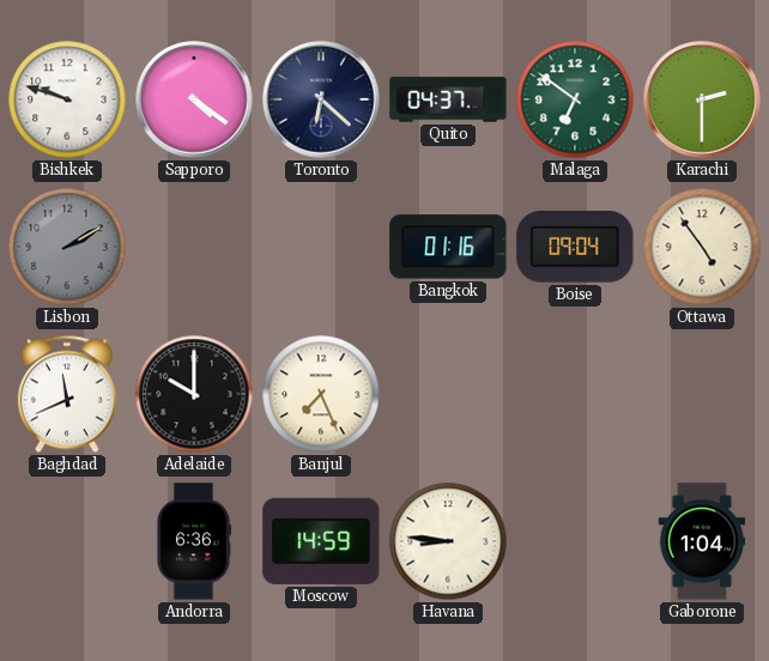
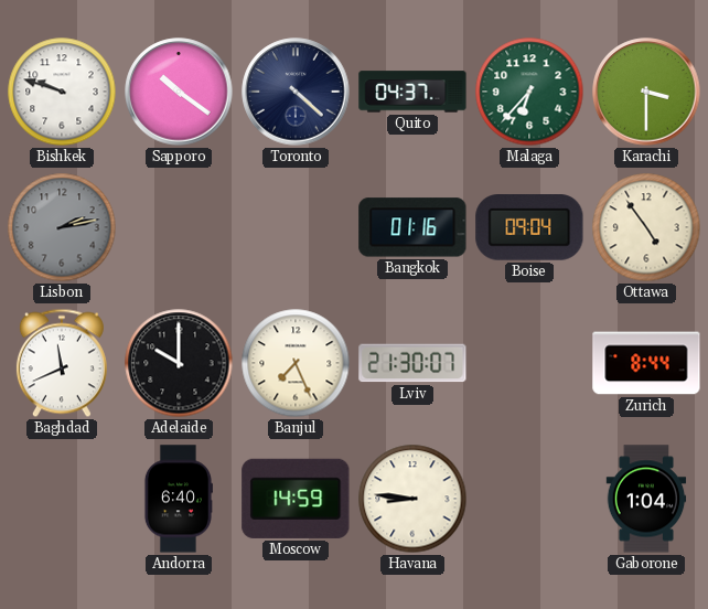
Sapporo: 4:21 -> 10:21
Toronto: 6:22 -> 4:22
Malaga: 6:51 -> 6:37
Karachi: 2:30 -> 3:30
Lisbon: 2:10 -> 2:13
Lviv: none -> 21:30
Zurich: none -> 8:44
Andorra: 6:36 -> 6:40
